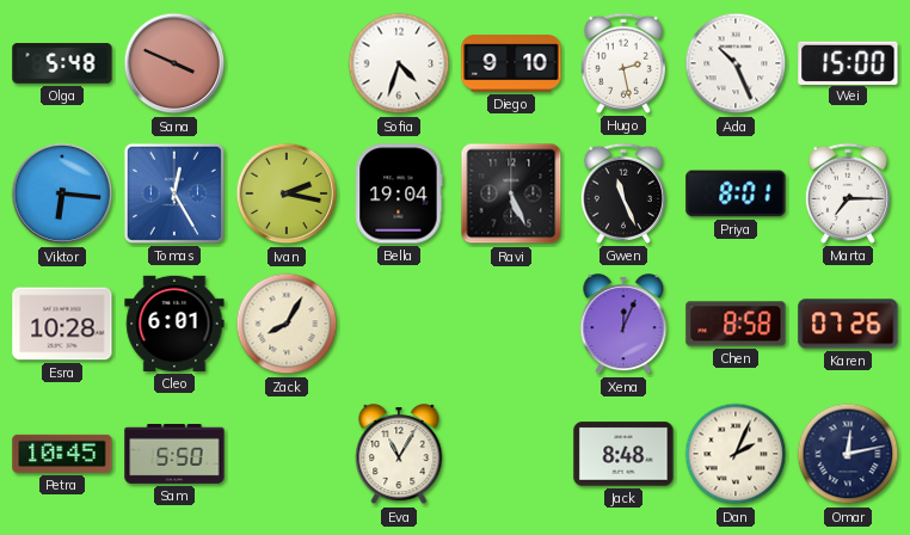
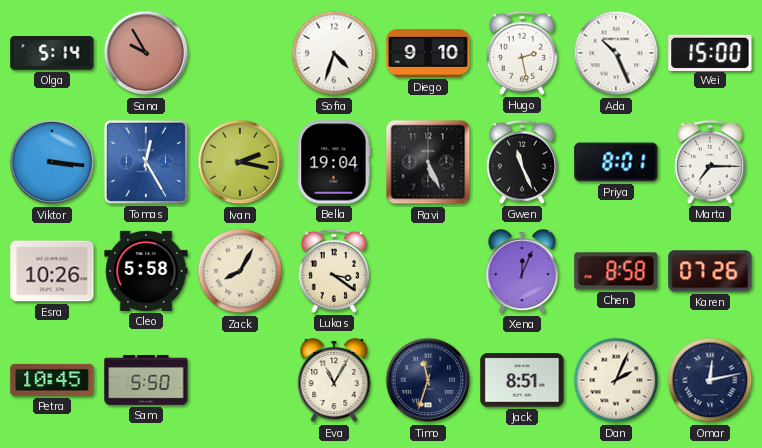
Olga: 5:48 -> 5:14
Sana: 3:49 -> 9:55
Viktor: 6:16 -> 3:16
Esra: 10:28 -> 10:26
Cleo: 6:01 -> 5:58
Lukas: none -> 3:21
Timo: none -> 11:33
Jack: 8:48 -> 8:51
